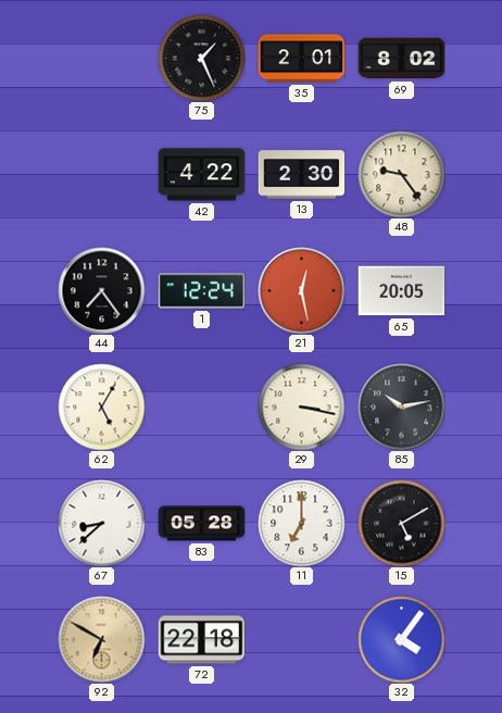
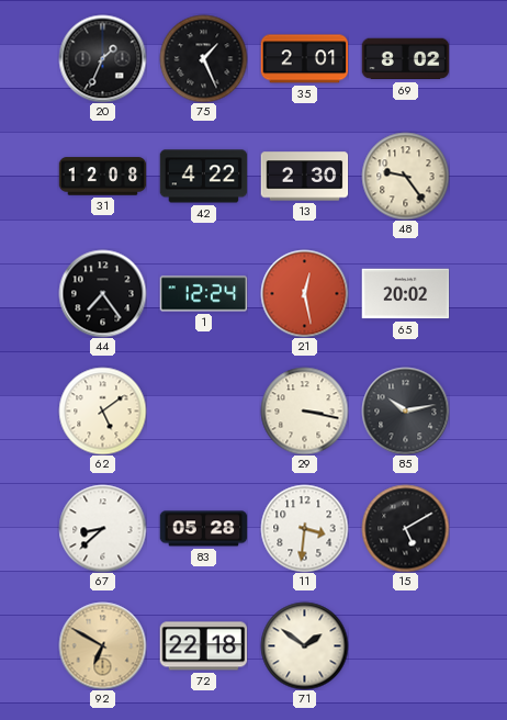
20: none -> 1:34
31: none -> 12:08
65: 20:05 -> 20:02
62: 5:05 -> 5:09
11: 7:00 -> 3:31
71: none -> 1:51
32: 4:06 -> none
